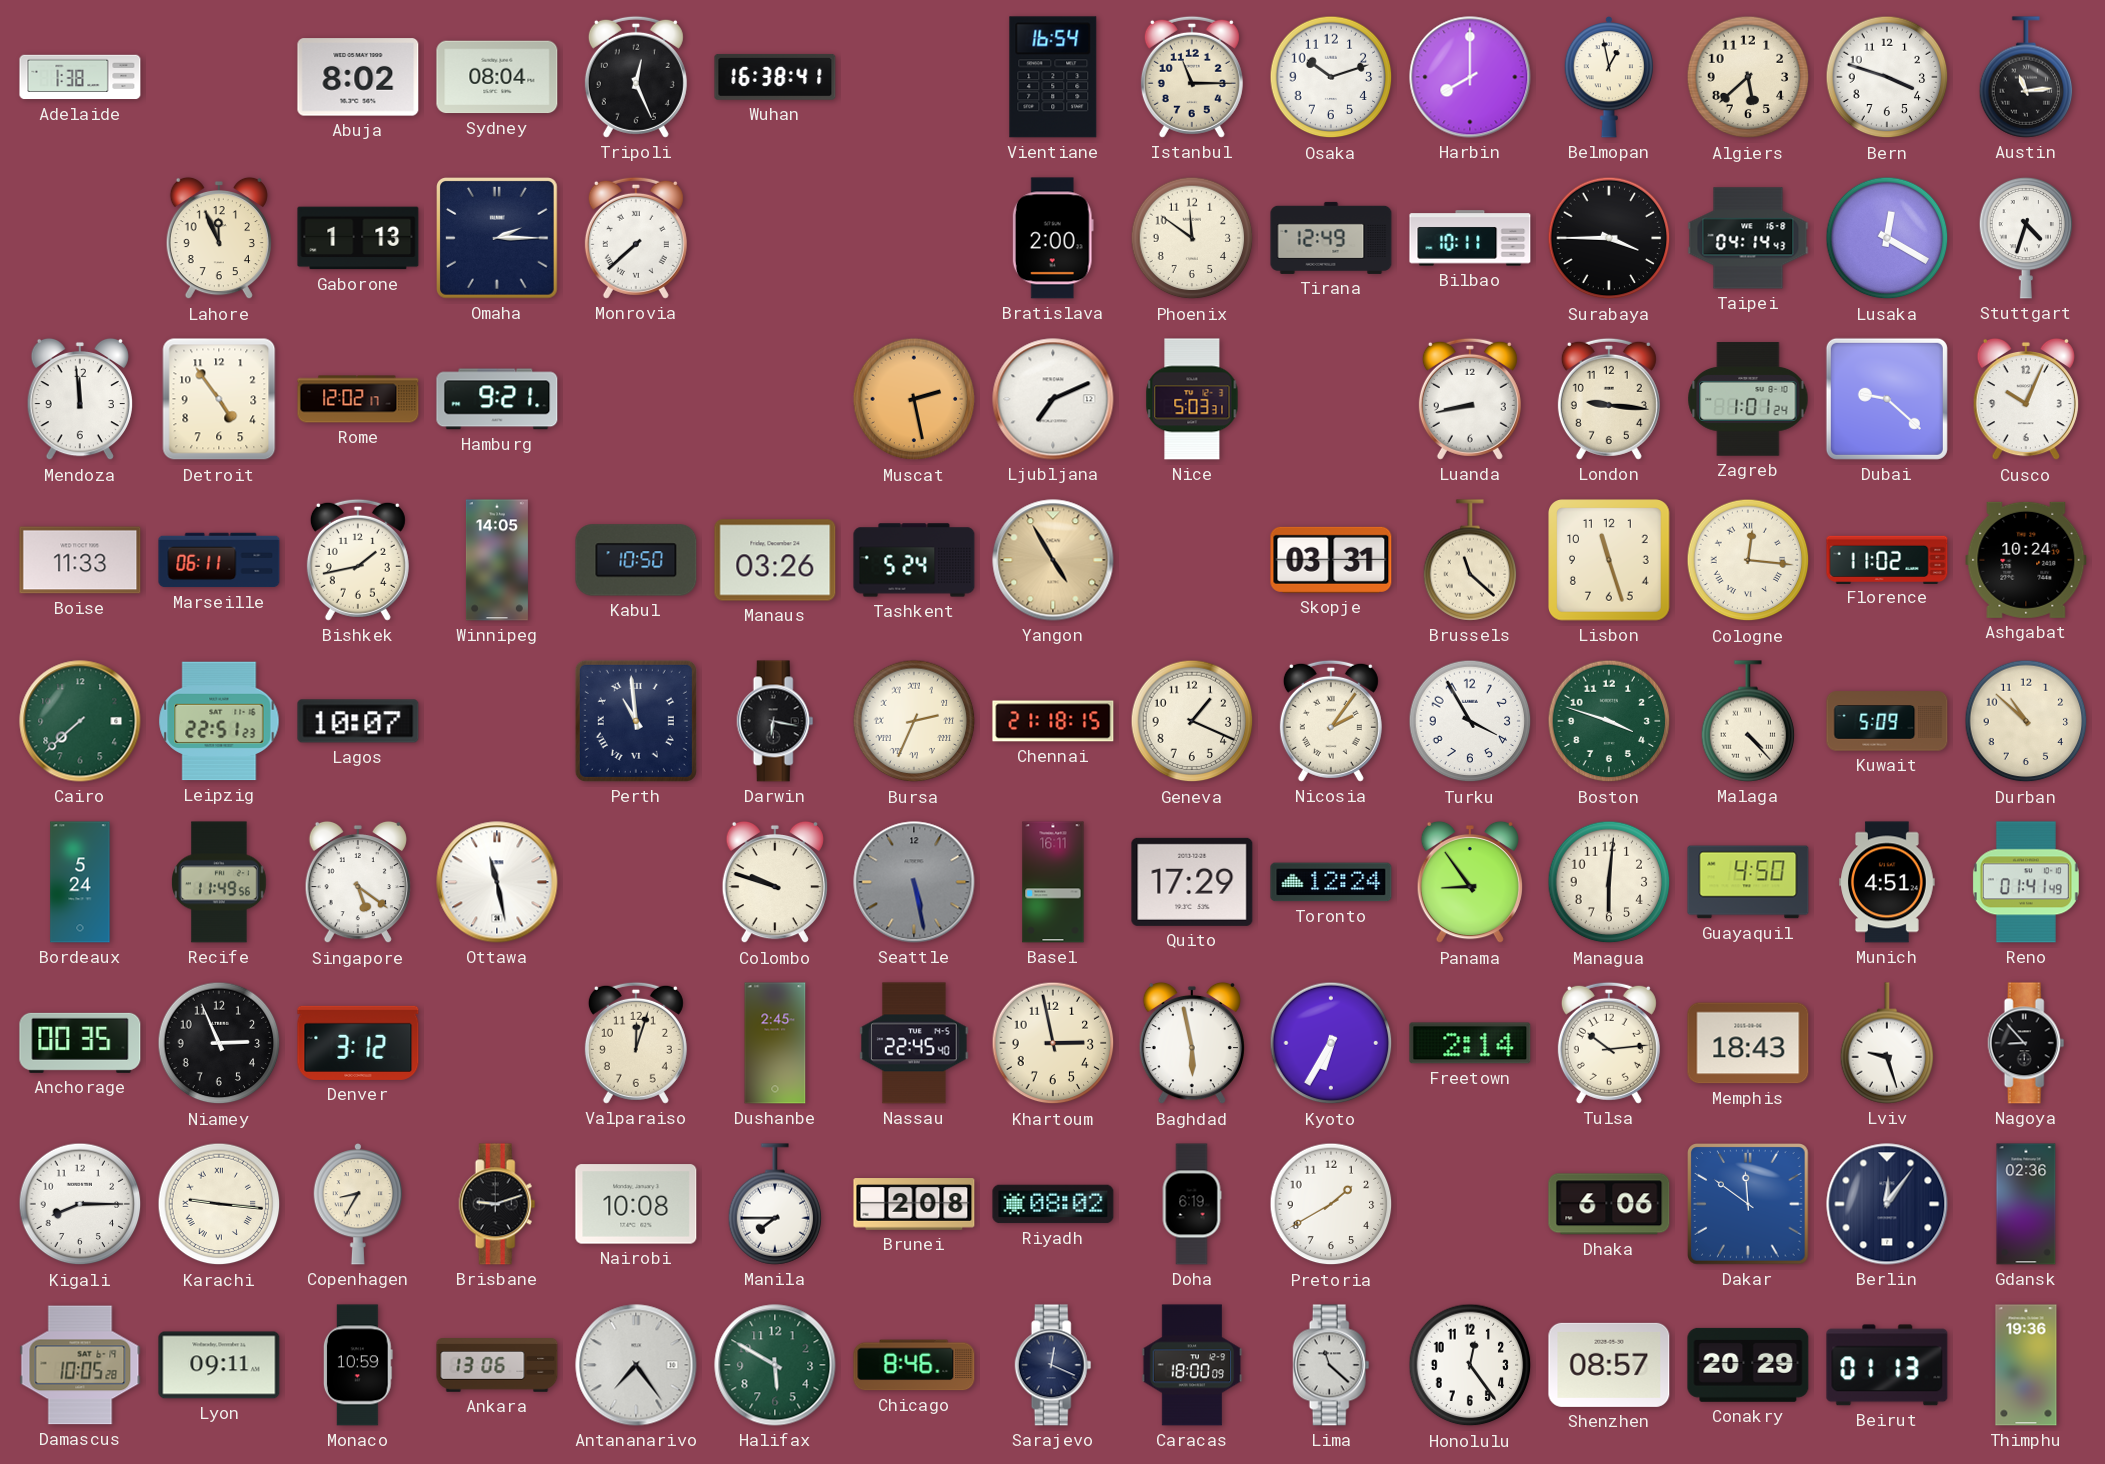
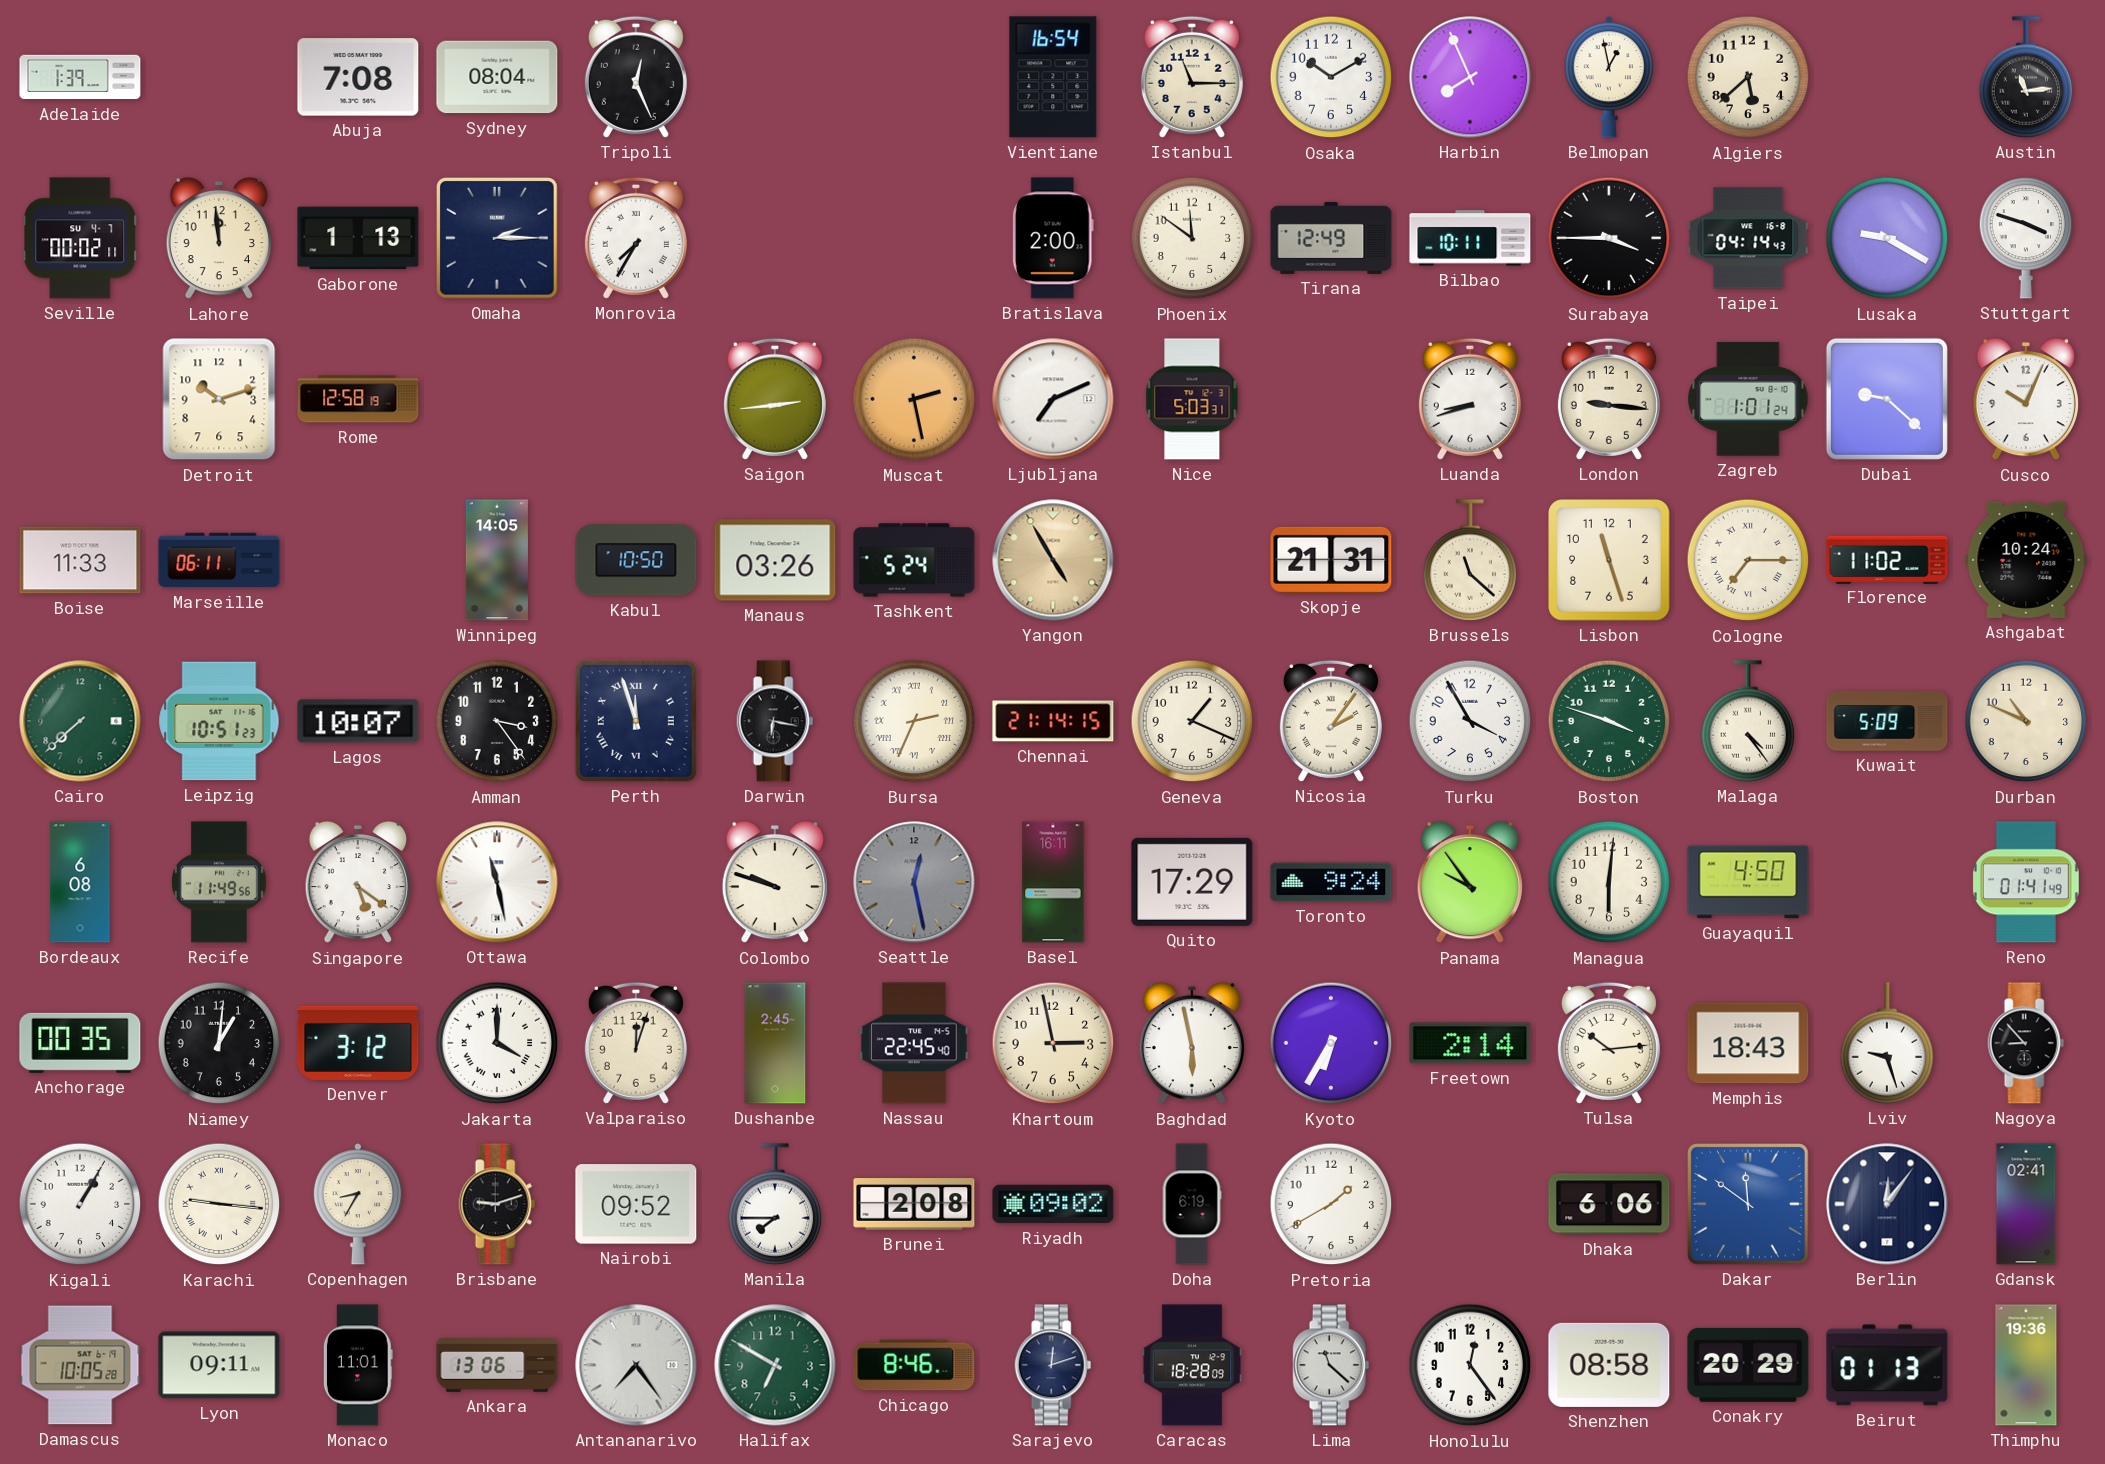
Adelaide: 1:38 -> 1:39
Abuja: 8:02 -> 7:08
Wuhan: 16:38 -> none
Osaka: 10:12 -> 10:10
Harbin: 8:00 -> 7:56
Bern: 3:48 -> none
Seville: none -> 00:02
Lahore: 11:56 -> 11:59
Monrovia: 7:38 -> 7:35
Lusaka: 12:20 -> 9:20
Stuttgart: 4:33 -> 3:48
Mendoza: 11:59 -> none
Detroit: 4:54 -> 10:12
Rome: 12:02 -> 12:58
Hamburg: 9:21 -> none
Saigon: none -> 2:44
Luanda: 8:43 -> 8:42
Bishkek: 1:43 -> none
Skopje: 03:31 -> 21:31
Cologne: 12:16 -> 7:15
Leipzig: 22:51 -> 10:51
Amman: none -> 3:24
Perth: 10:59 -> 11:57
Chennai: 21:18 -> 21:14
Malaga: 4:23 -> 4:24
Durban: 10:52 -> 10:49
Bordeaux: 5:24 -> 6:08
Seattle: 5:28 -> 12:28
Toronto: 12:24 -> 9:24
Panama: 8:54 -> 9:54
Munich: 4:51 -> none
Niamey: 2:56 -> 1:01
Jakarta: none -> 4:00
Kigali: 8:15 -> 1:05
Nairobi: 10:08 -> 09:52
Riyadh: 08:02 -> 09:02
Gdansk: 02:36 -> 02:41
Monaco: 10:59 -> 11:01
Halifax: 5:50 -> 6:50
Sarajevo: 12:19 -> 12:12
Caracas: 18:00 -> 18:28
Shenzhen: 08:57 -> 08:58
